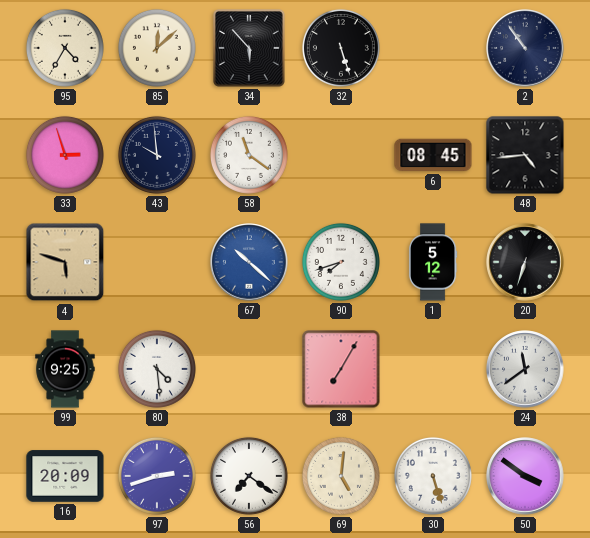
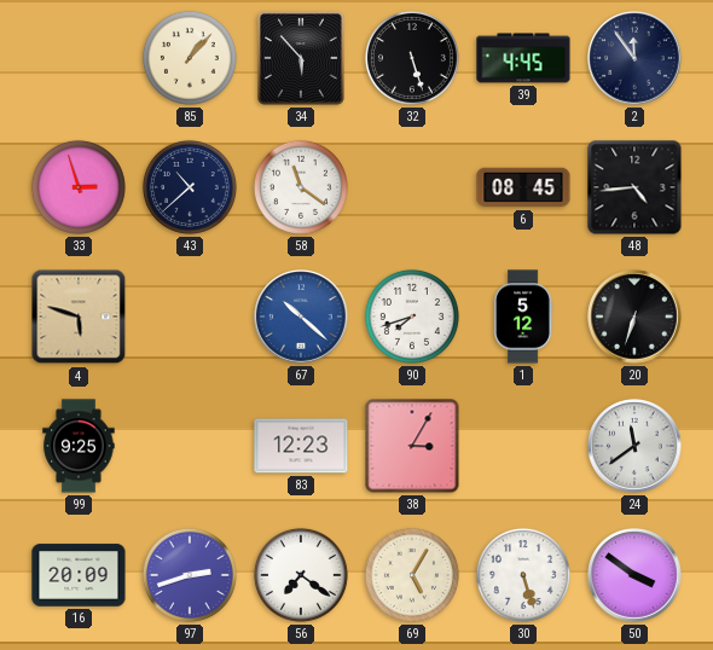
95: 4:35 -> none
85: 12:08 -> 1:07
39: none -> 4:45
2: 10:54 -> 11:54
43: 9:59 -> 10:38
80: 4:29 -> none
83: none -> 12:23
38: 7:05 -> 3:05
69: 5:01 -> 5:05
